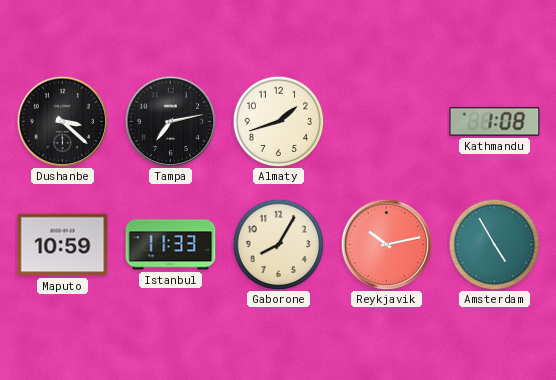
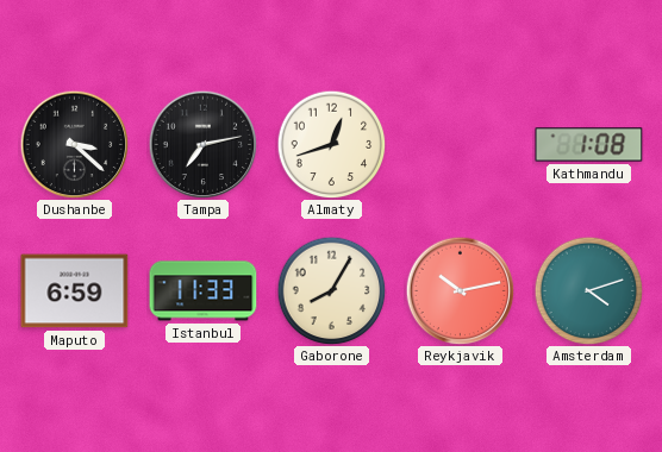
Almaty: 1:42 -> 12:42
Maputo: 10:59 -> 6:59
Amsterdam: 4:55 -> 4:12
